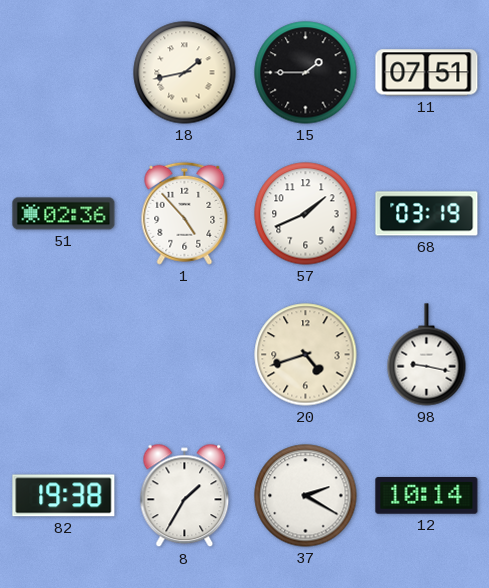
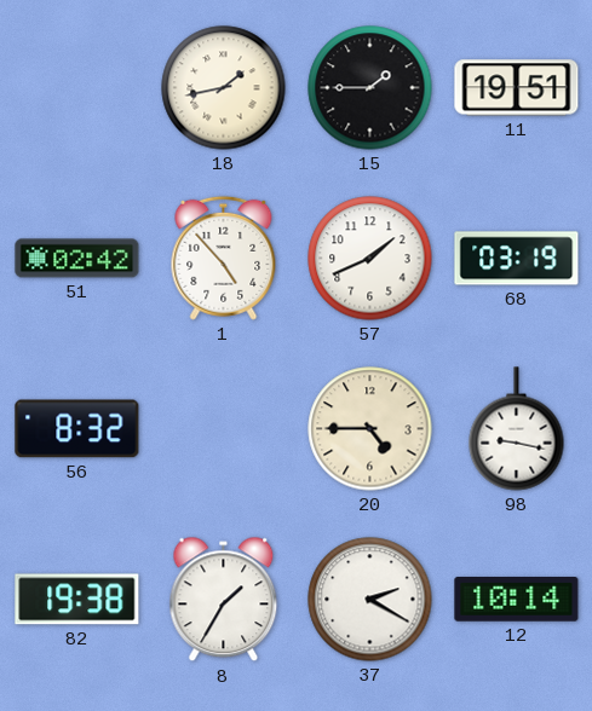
11: 07:51 -> 19:51
51: 02:36 -> 02:42
56: none -> 8:32
20: 4:42 -> 4:45
